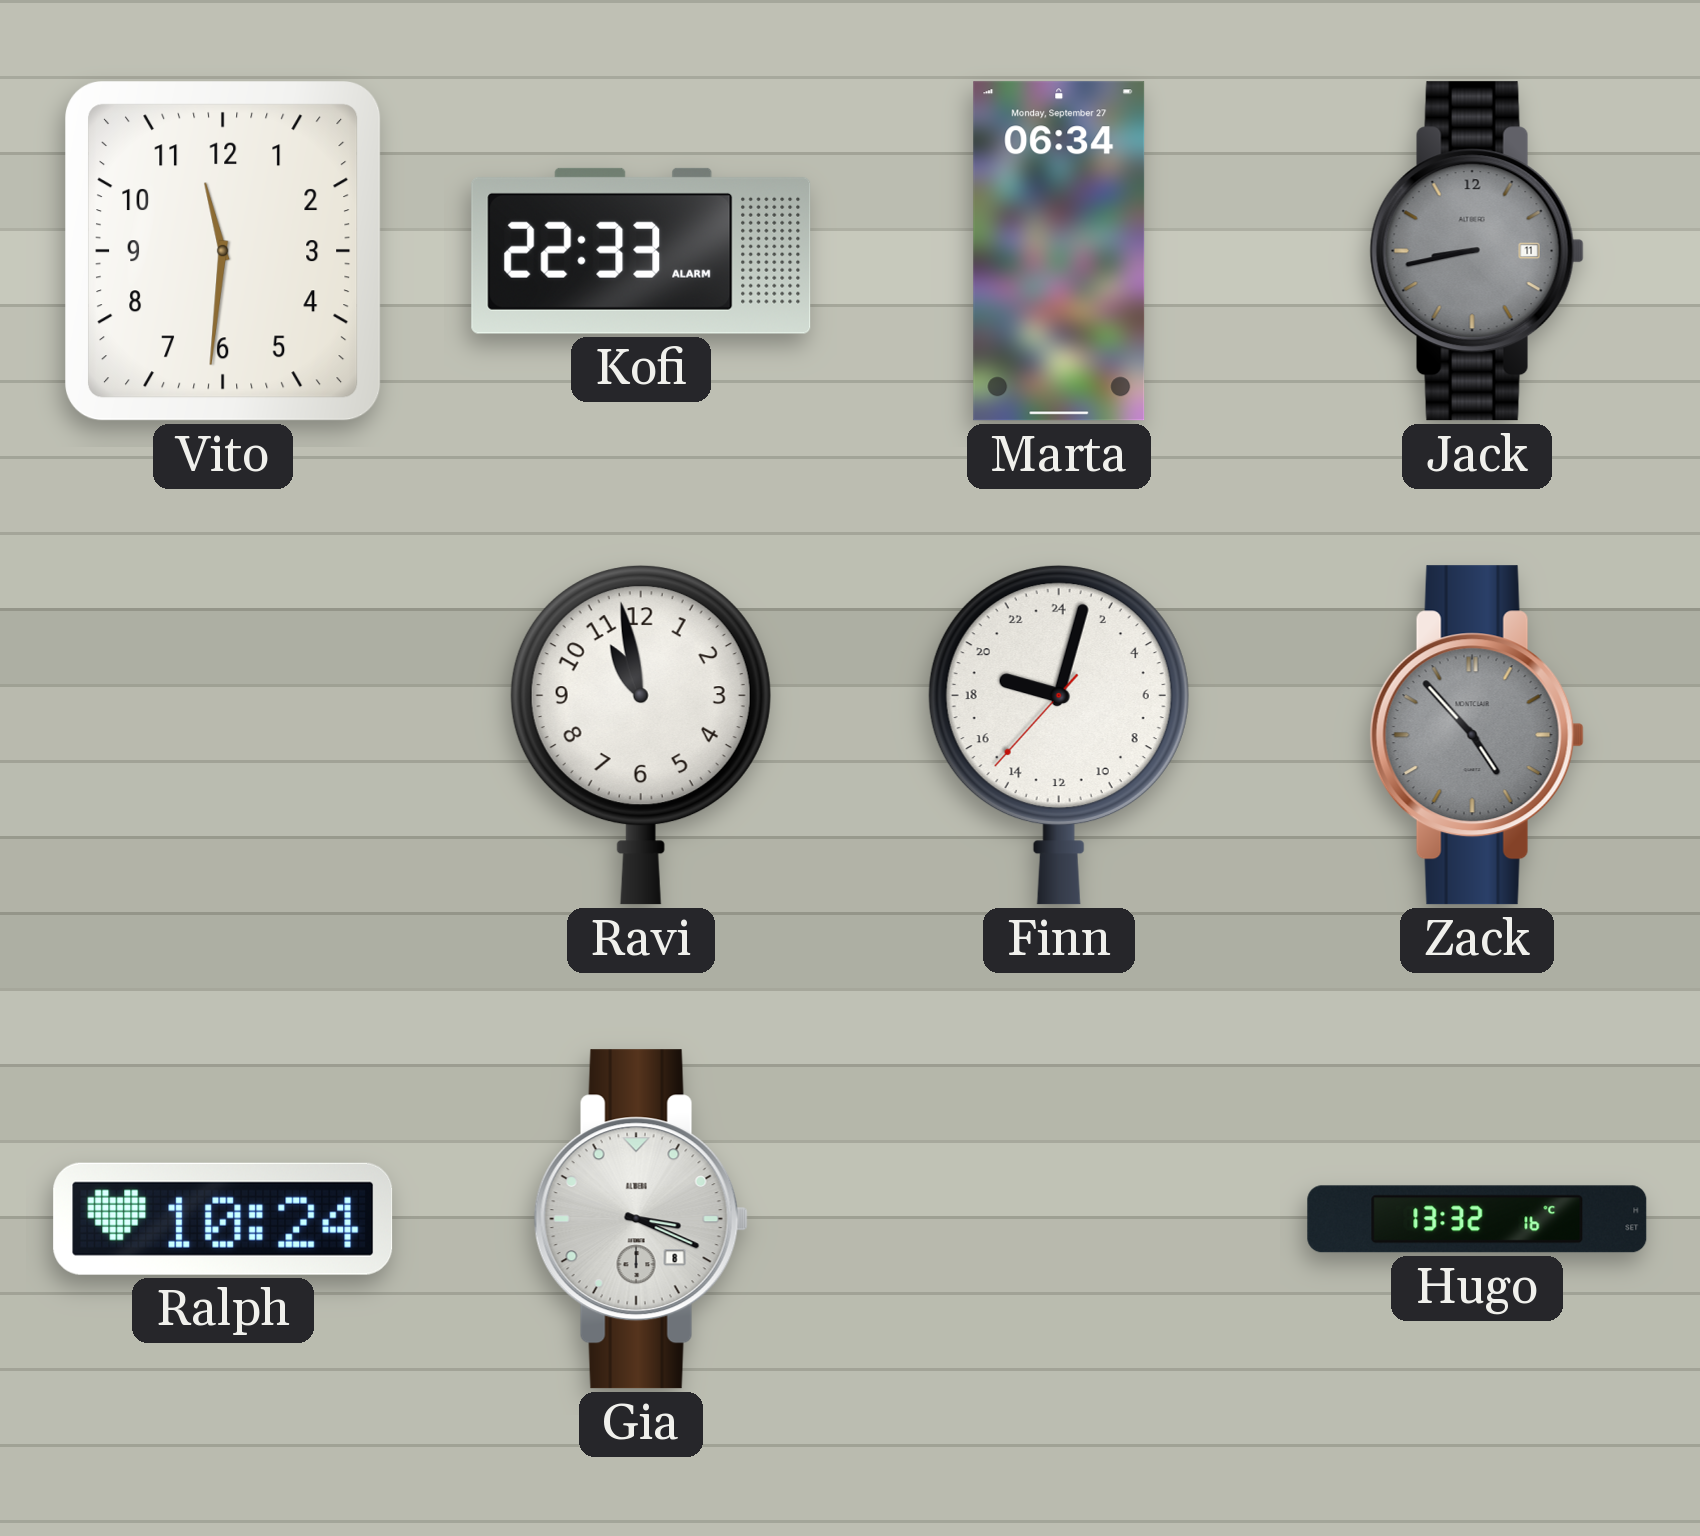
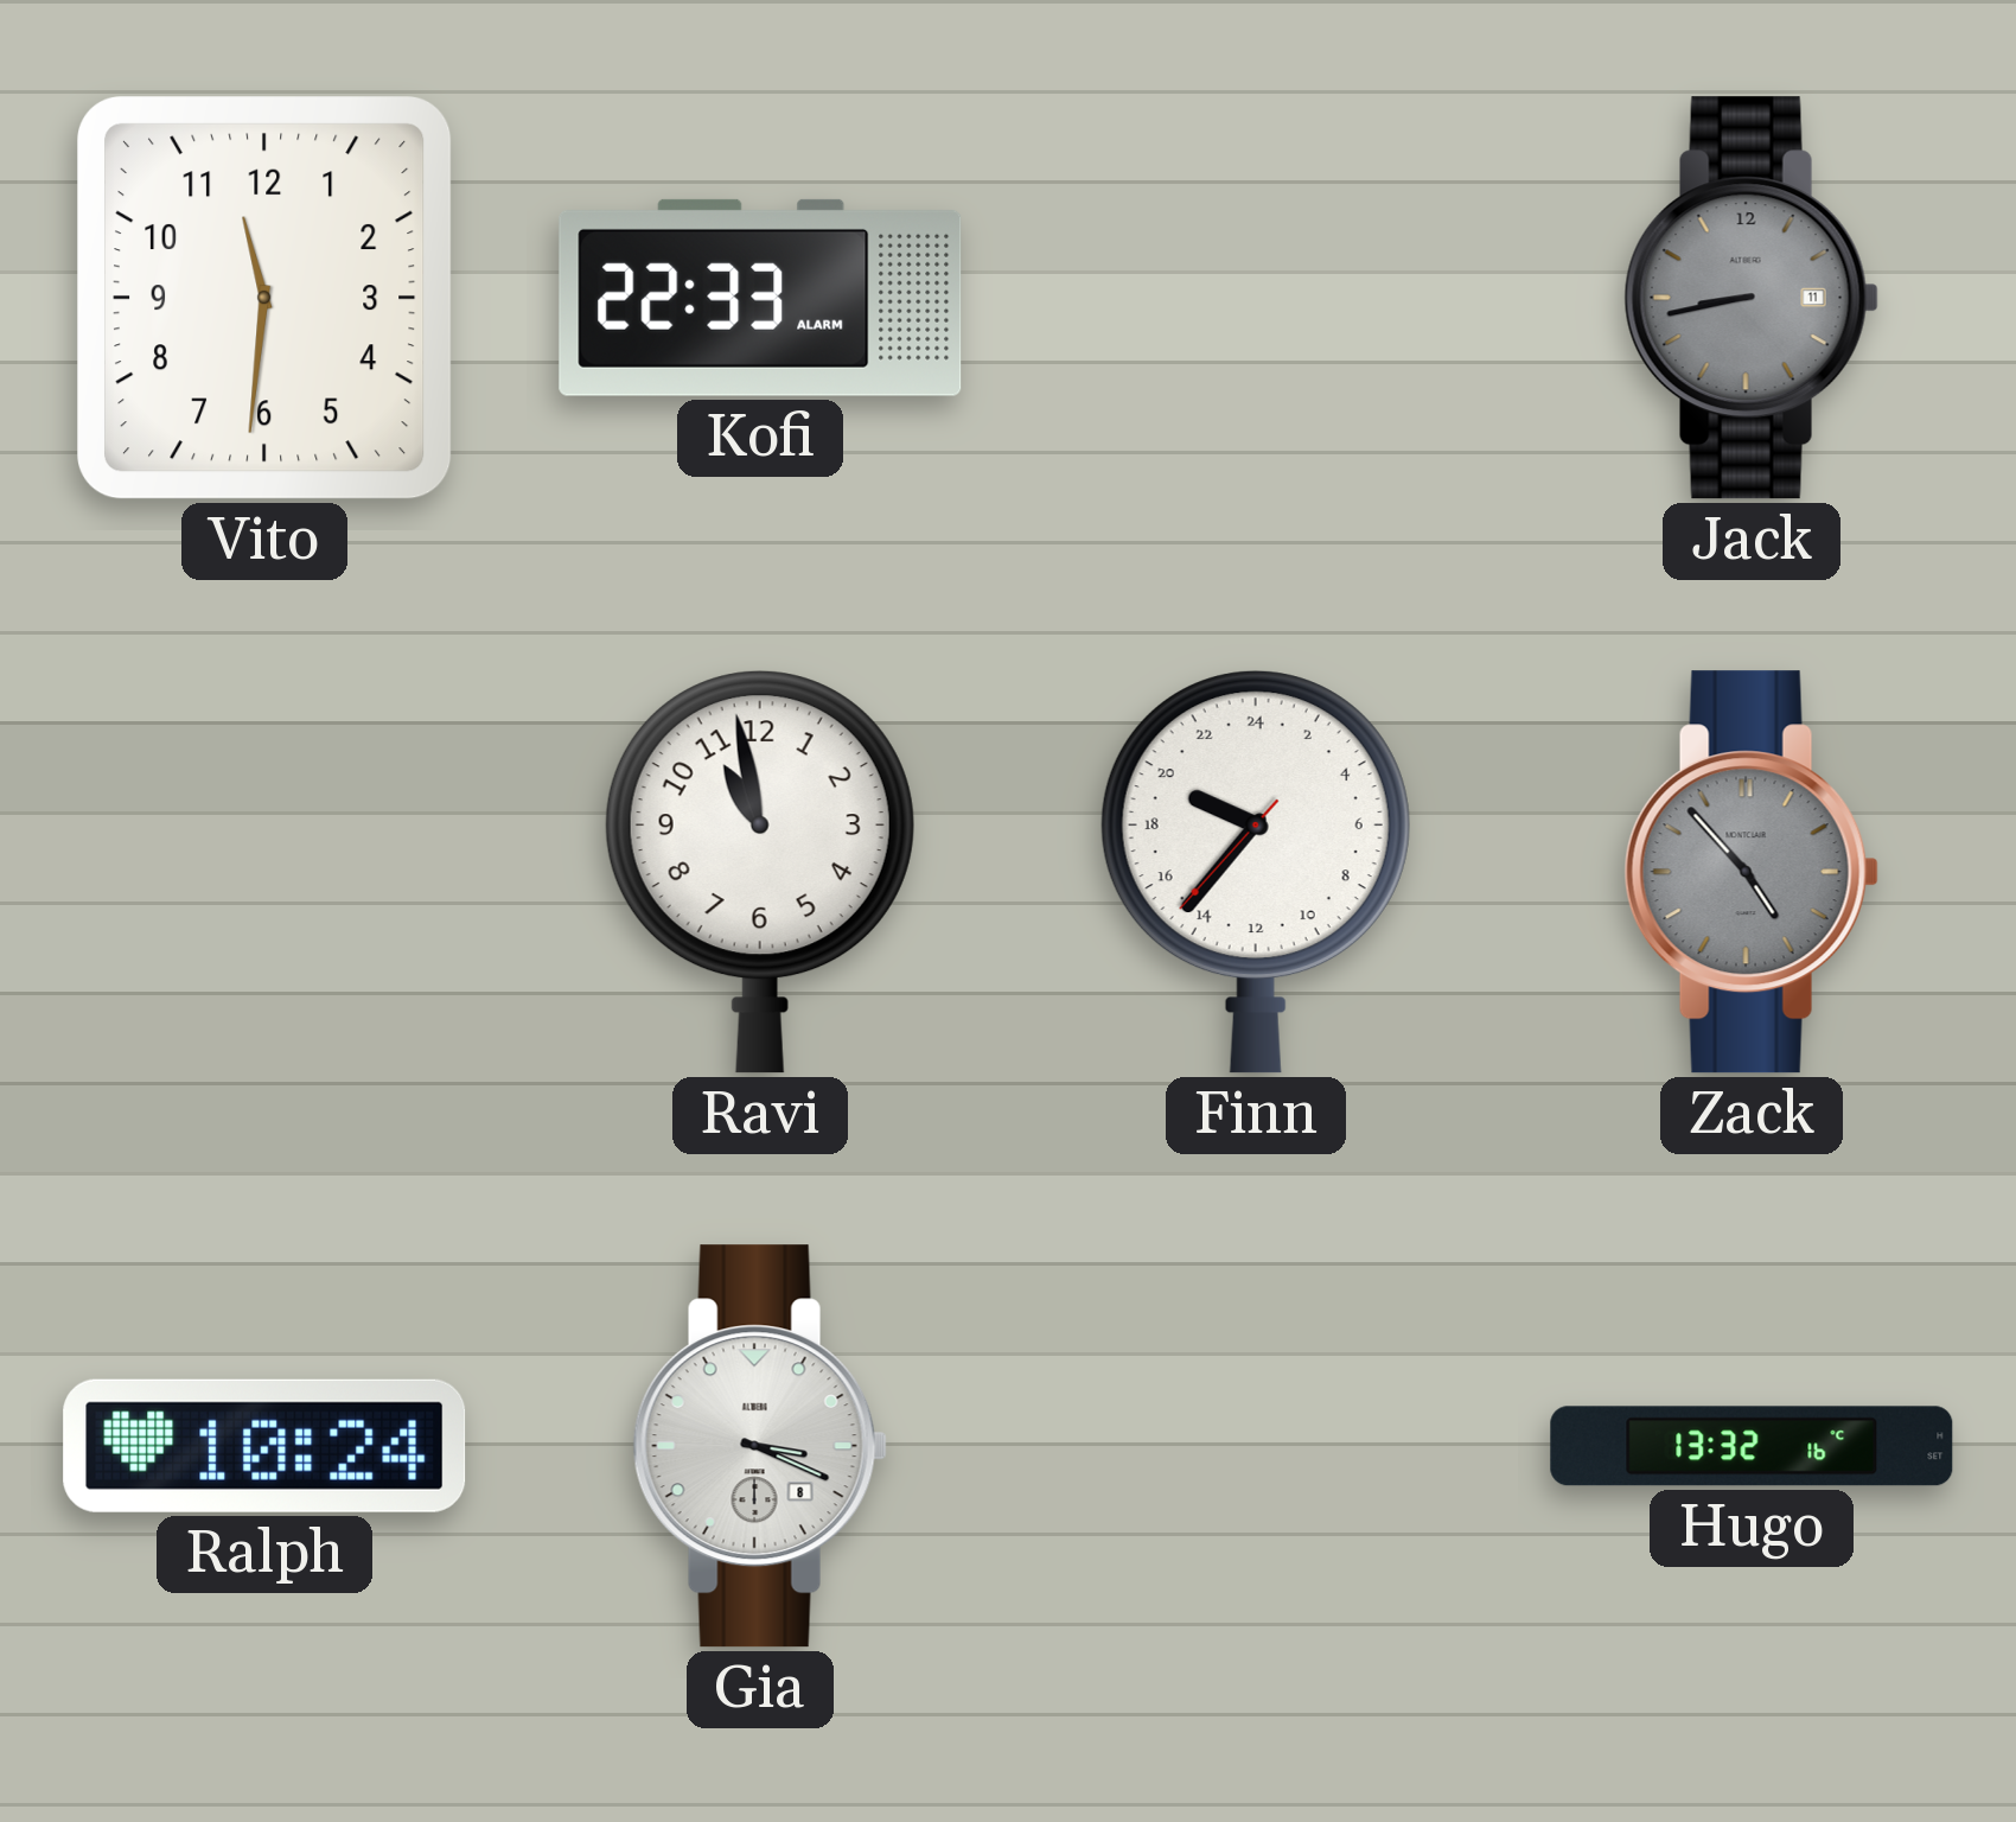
Marta: 06:34 -> none
Finn: 19:02 -> 19:36
